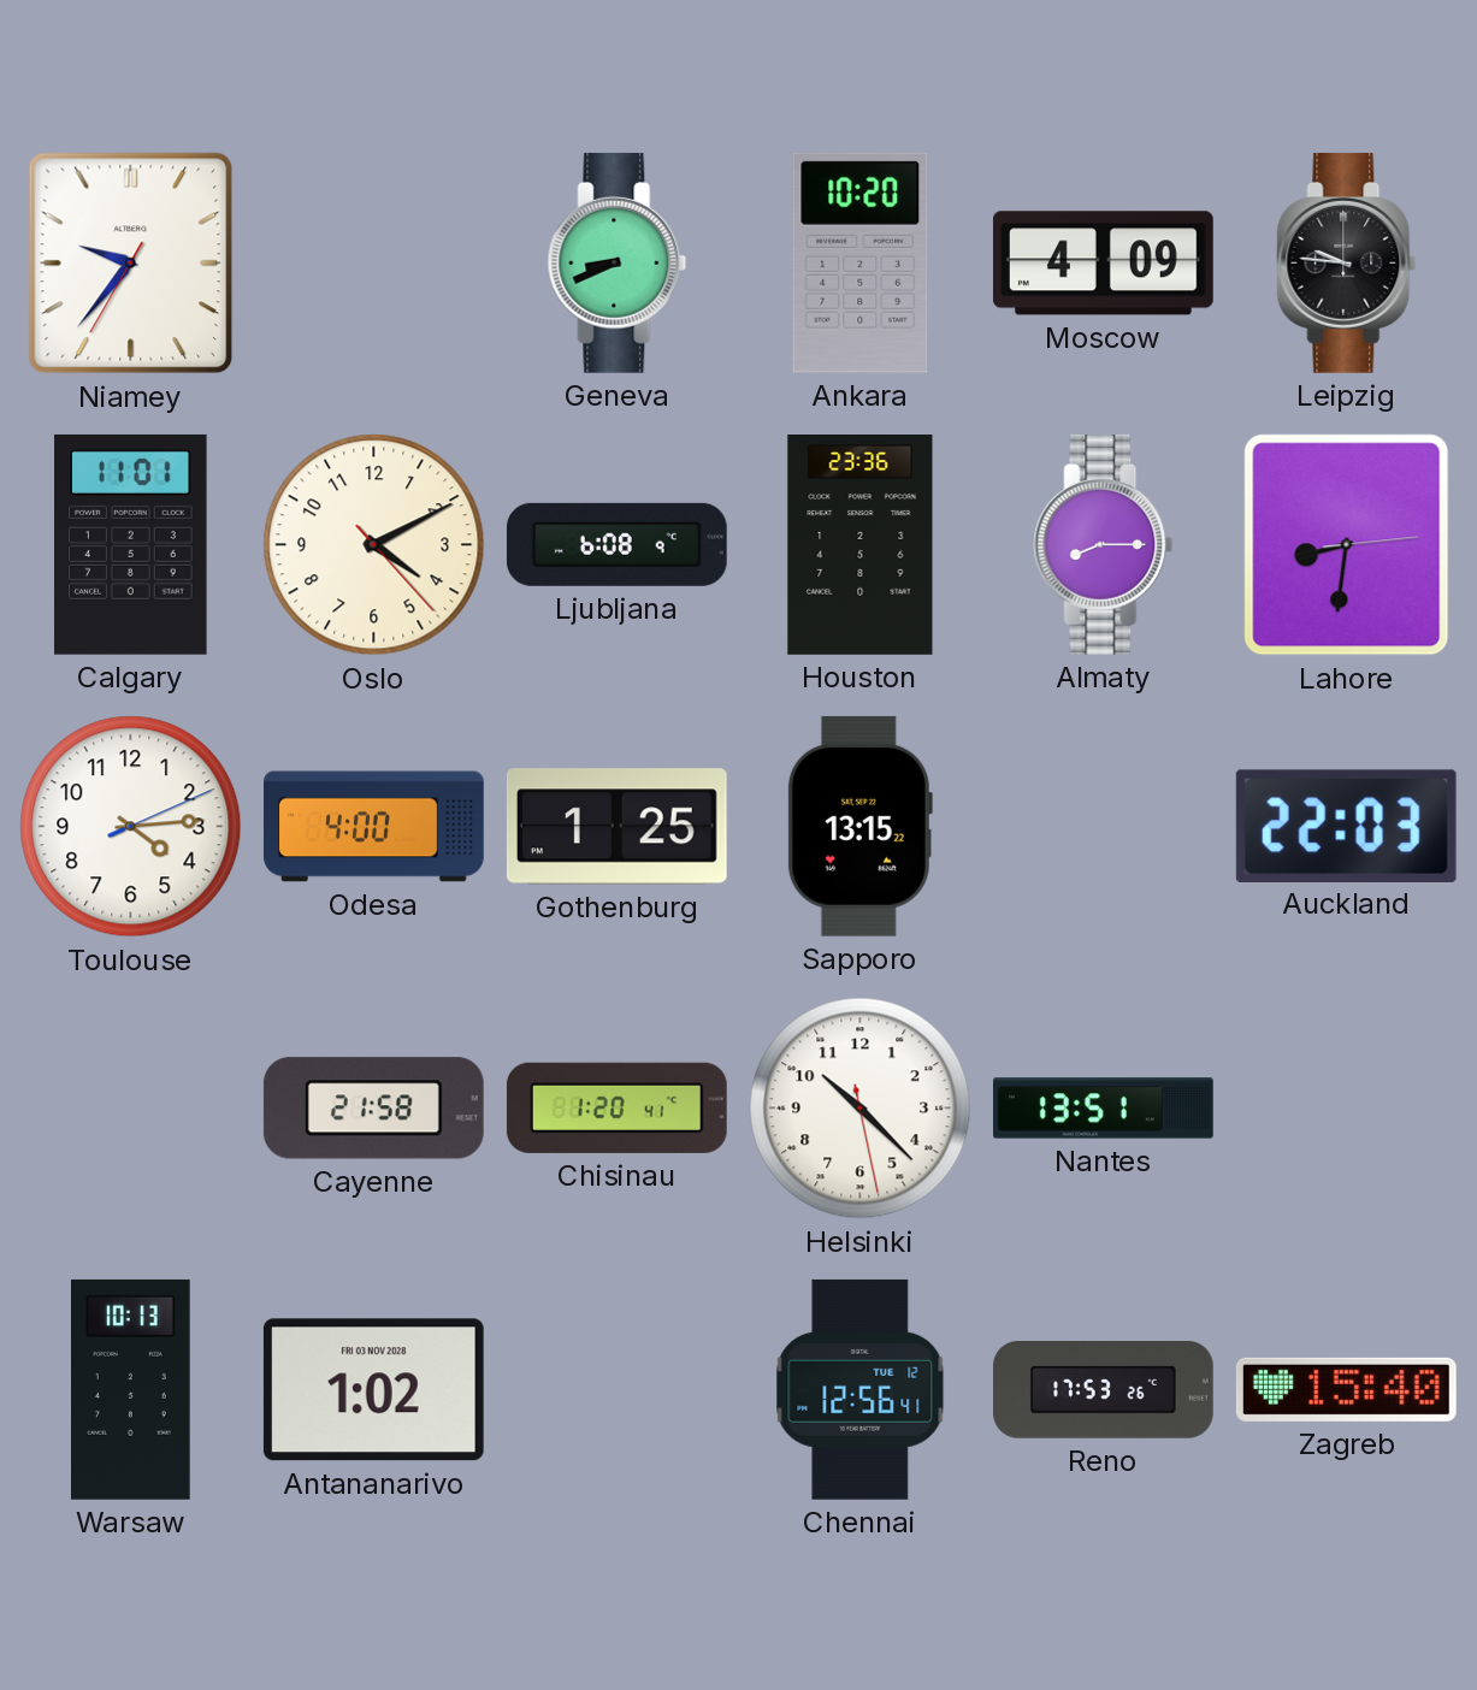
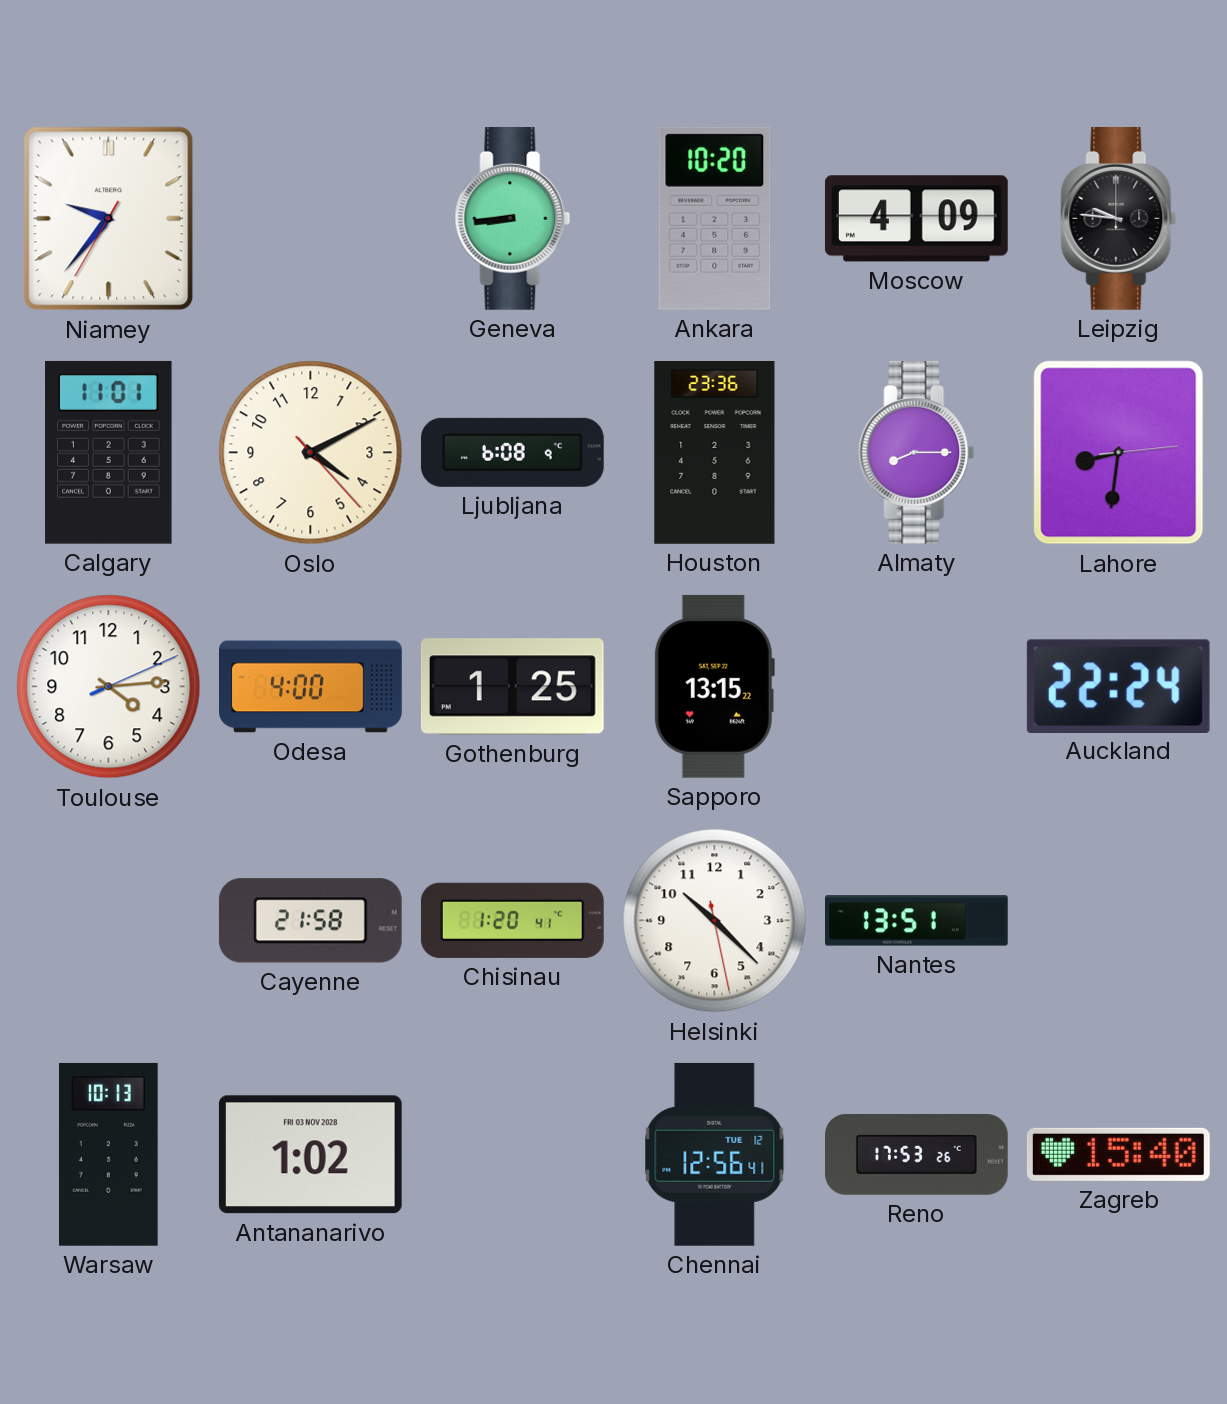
Geneva: 8:41 -> 8:44
Auckland: 22:03 -> 22:24
